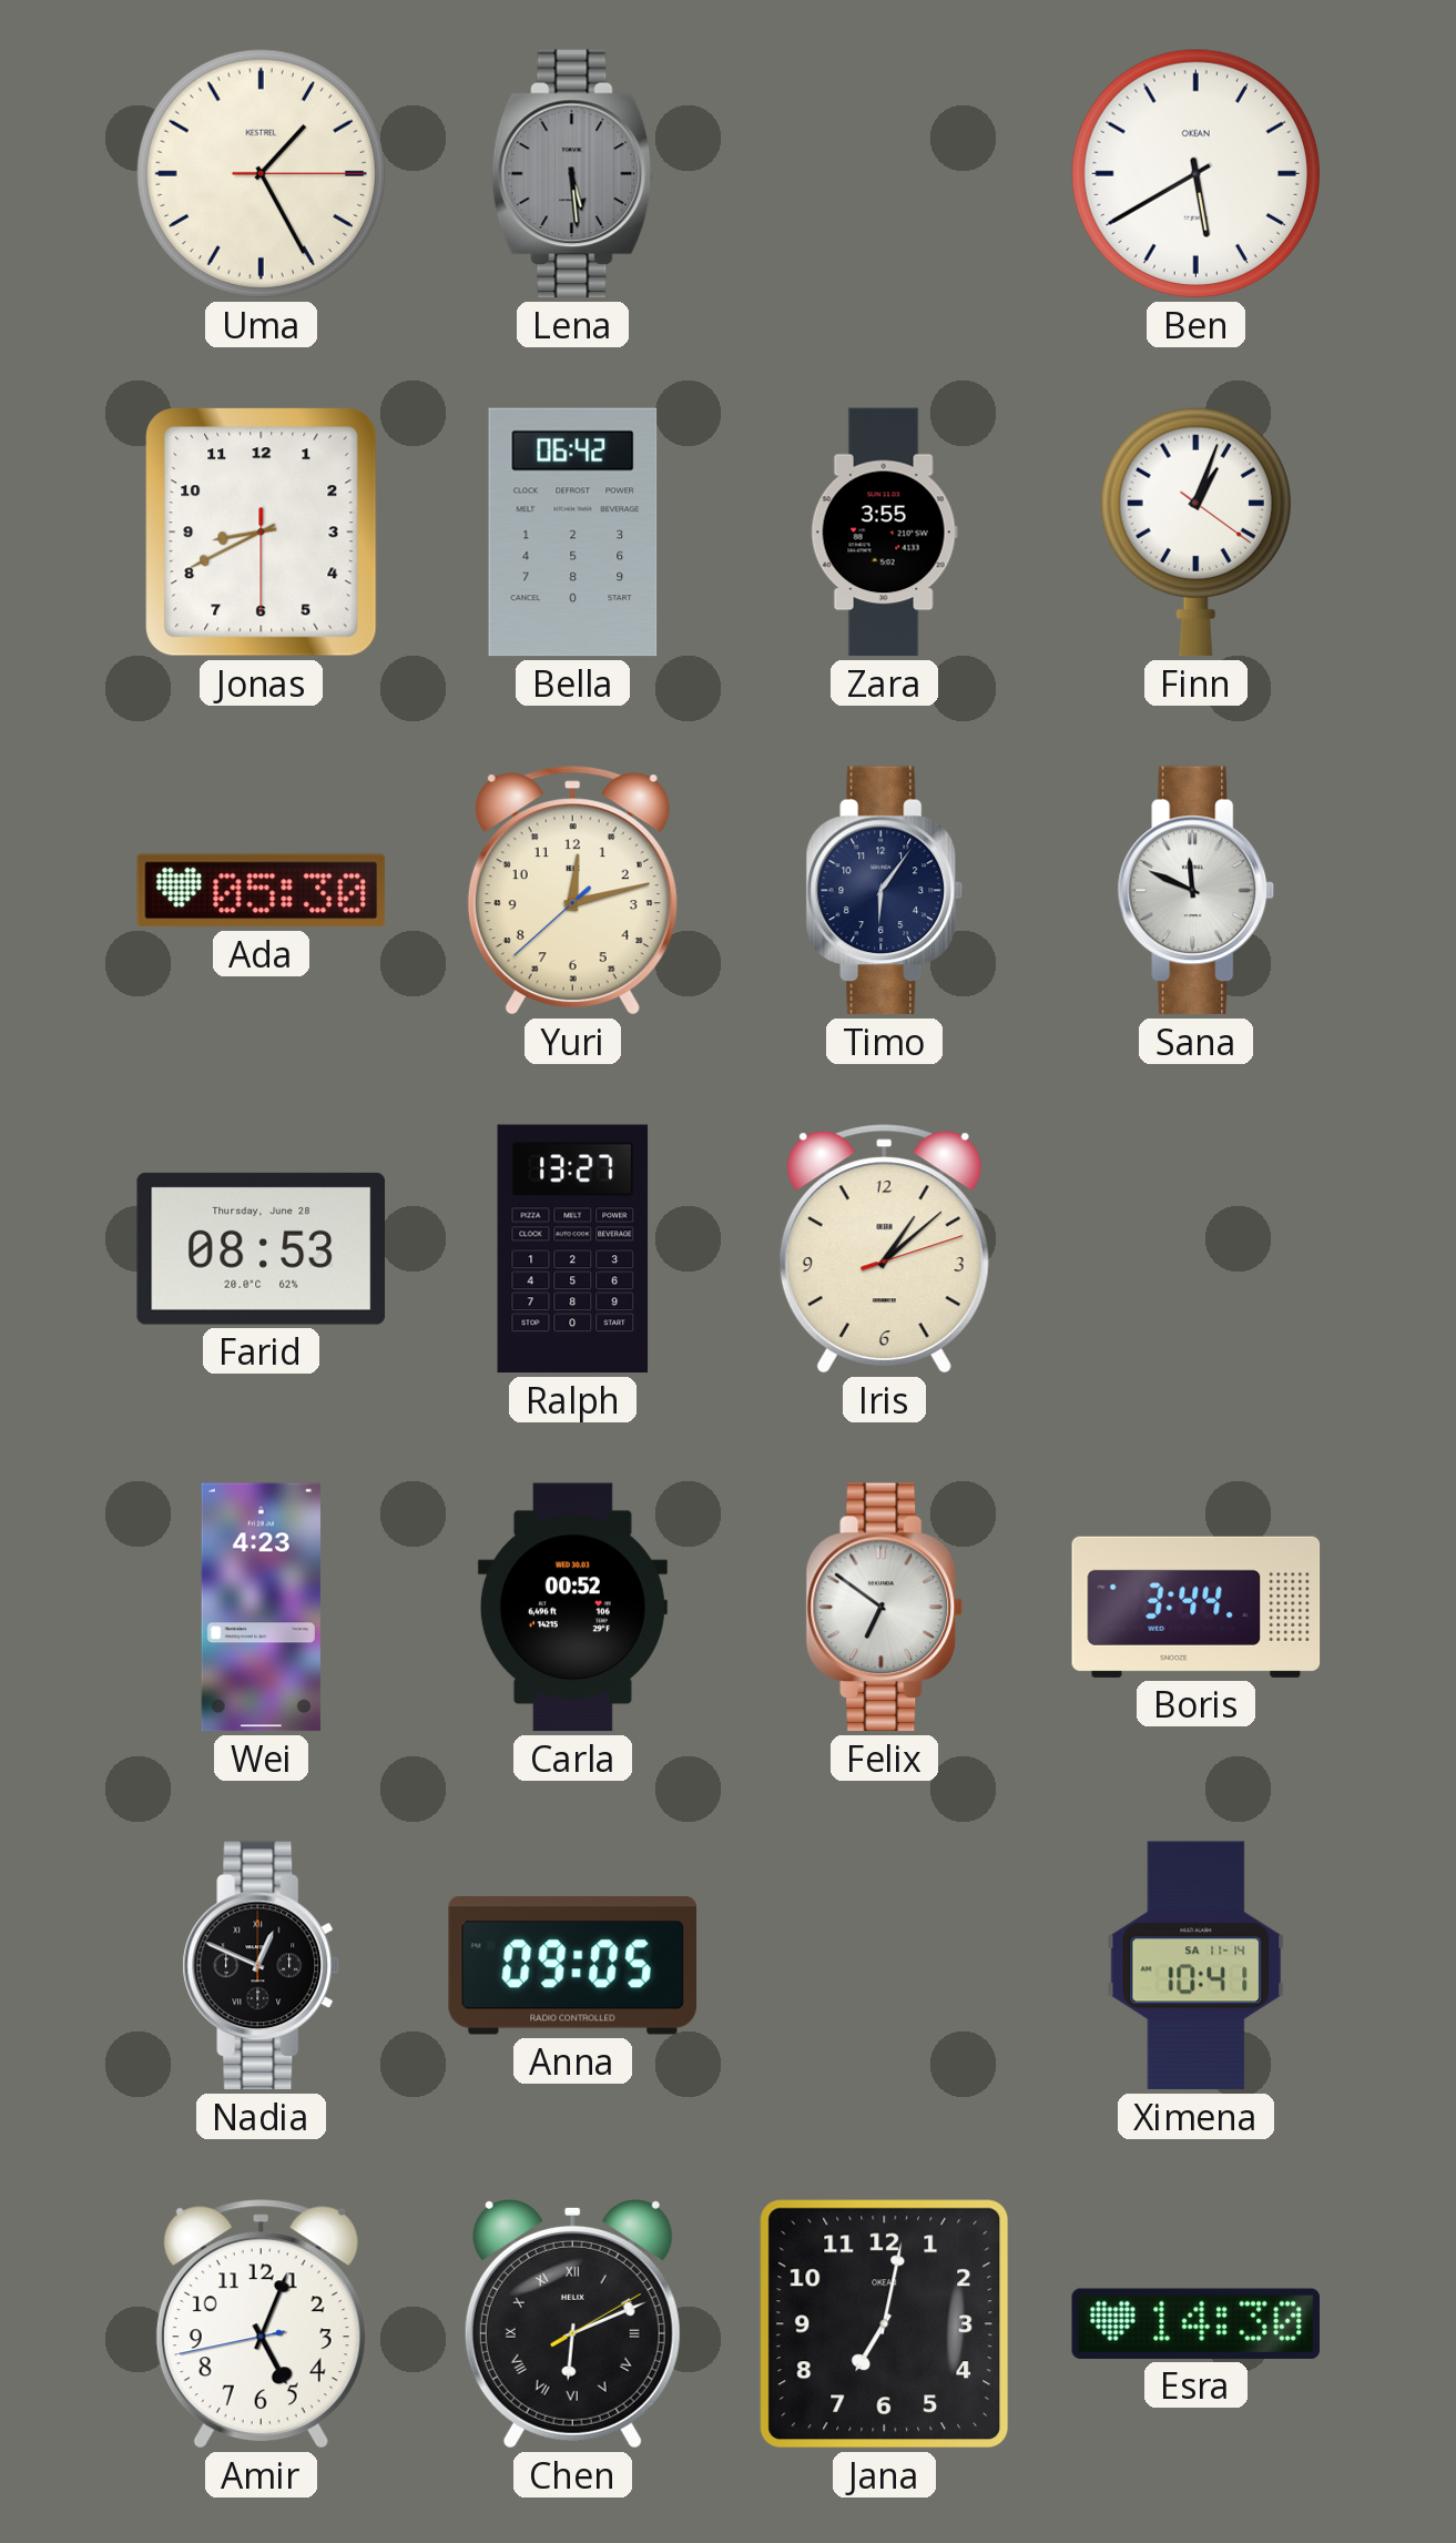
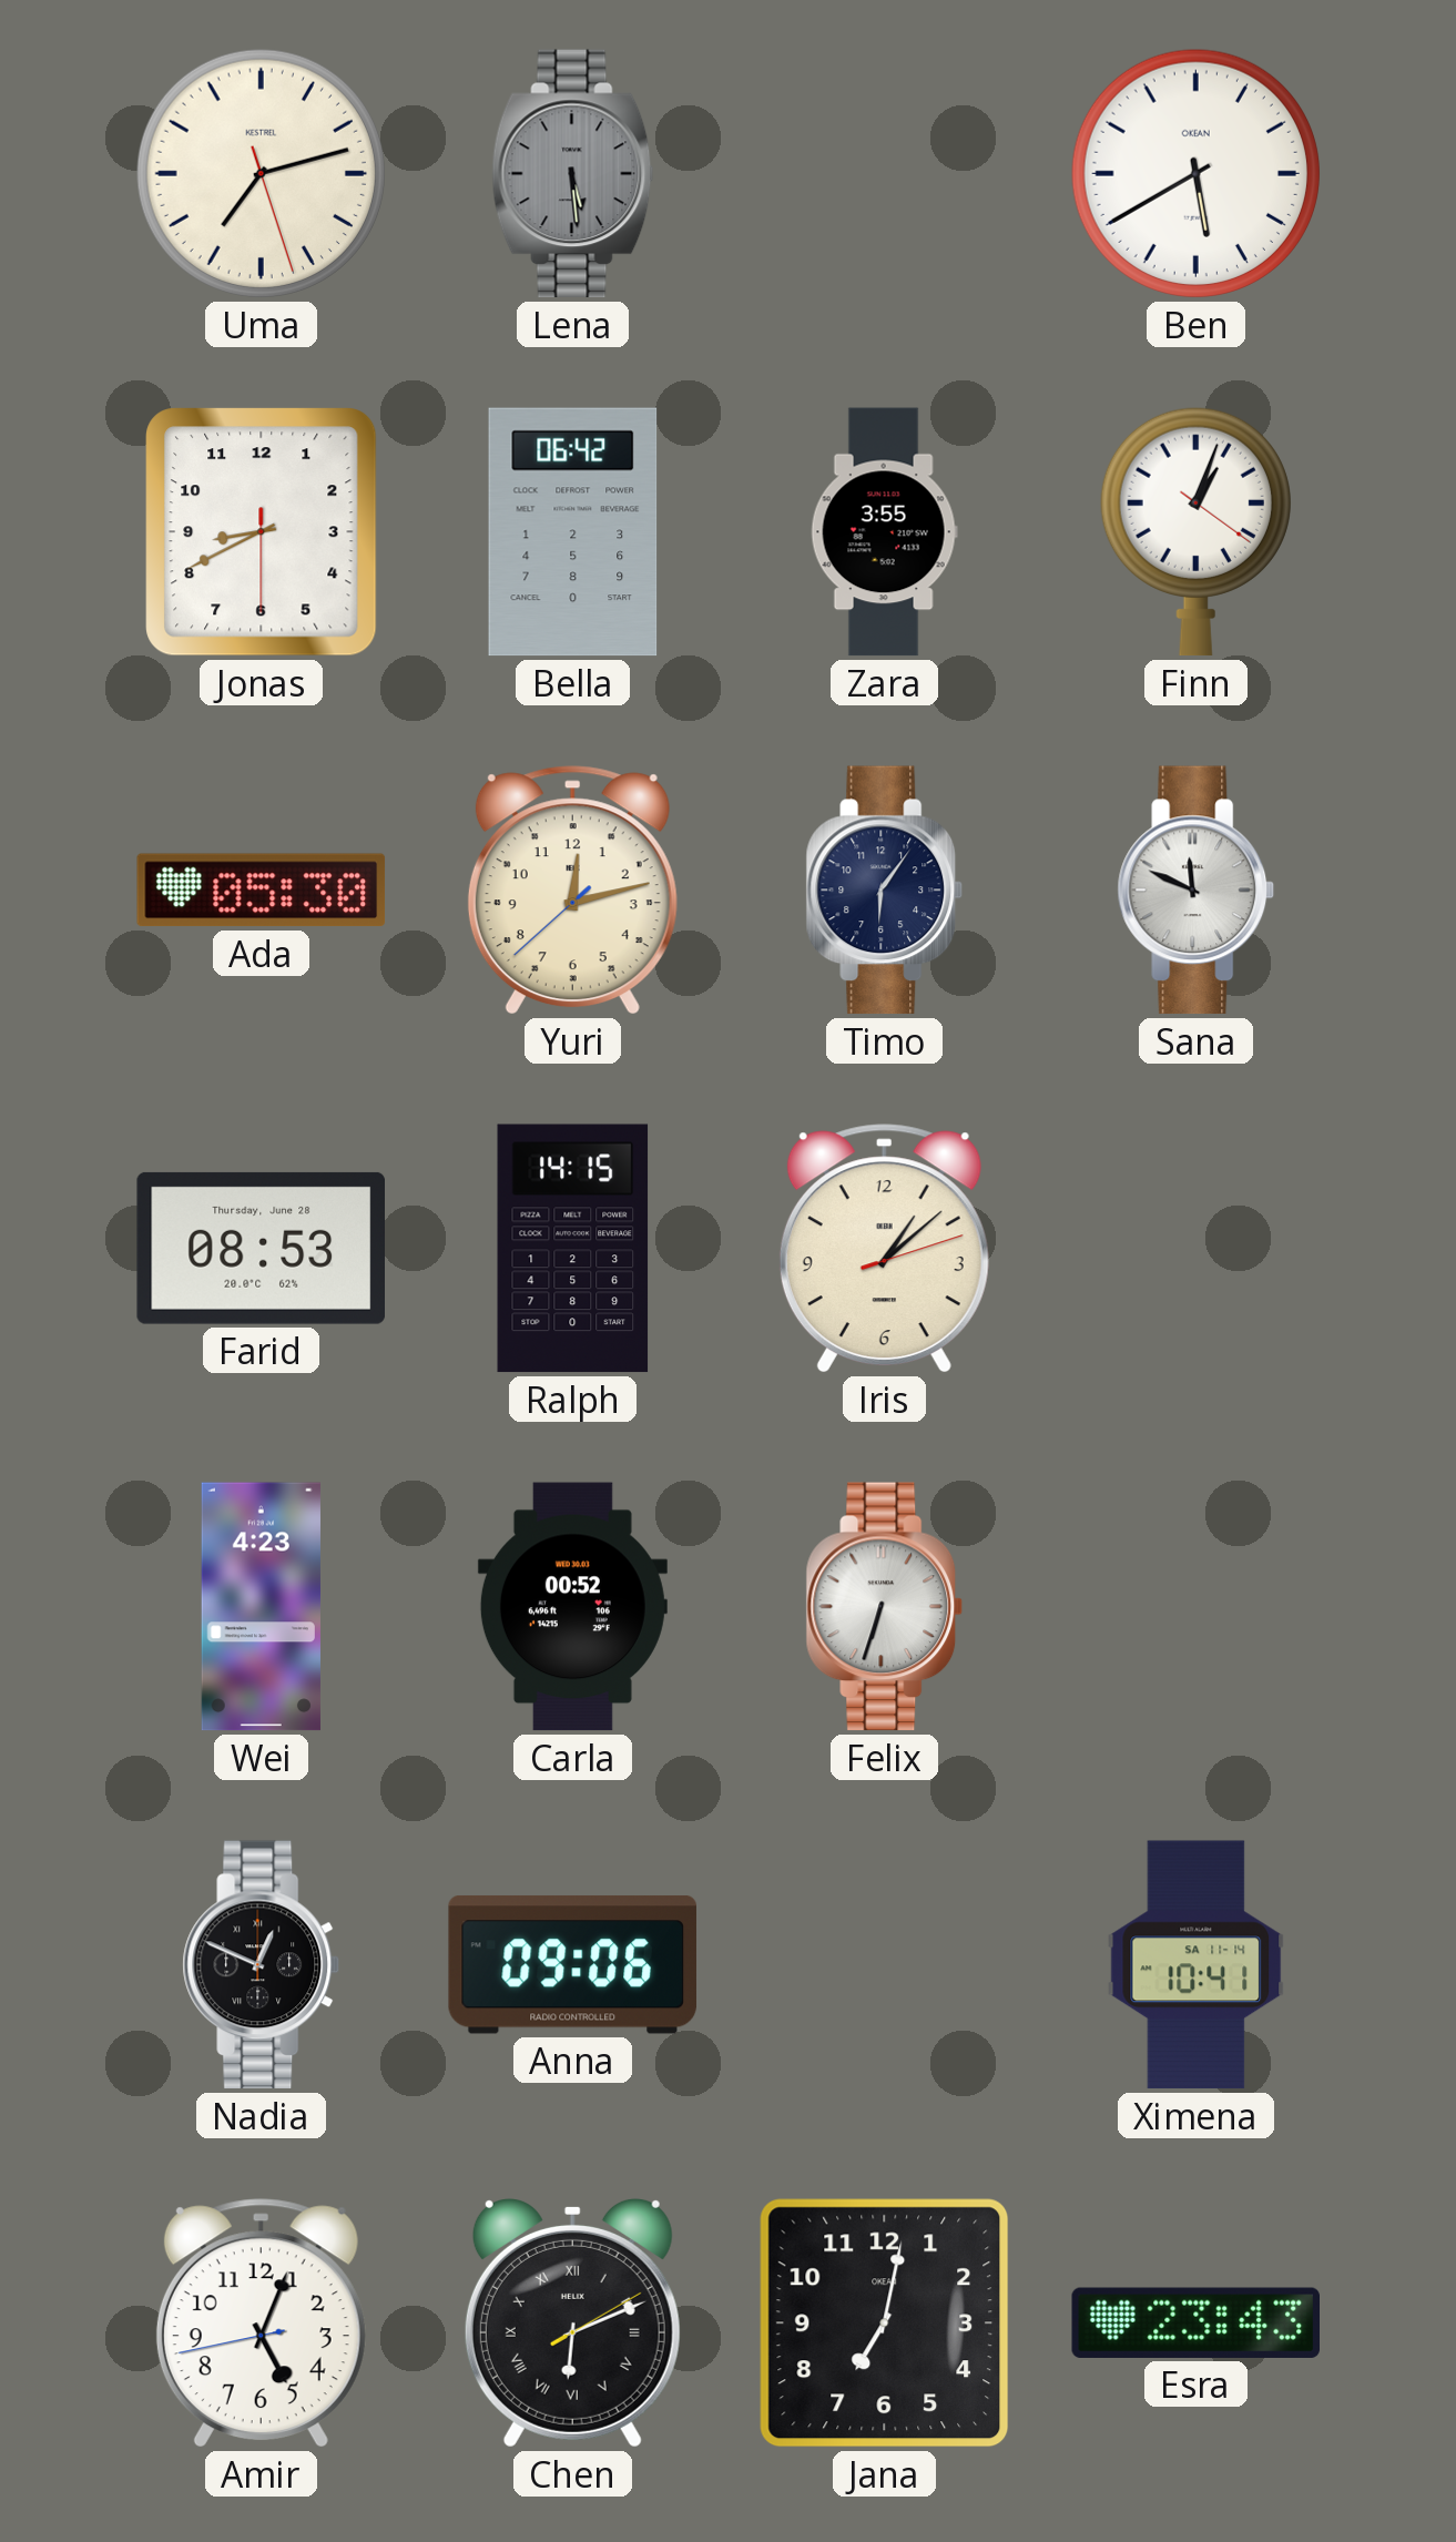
Uma: 1:25 -> 7:12
Ralph: 13:27 -> 14:15
Felix: 6:51 -> 6:33
Boris: 3:44 -> none
Anna: 09:05 -> 09:06
Esra: 14:30 -> 23:43
